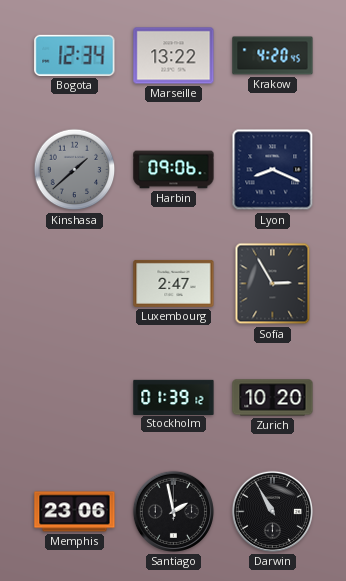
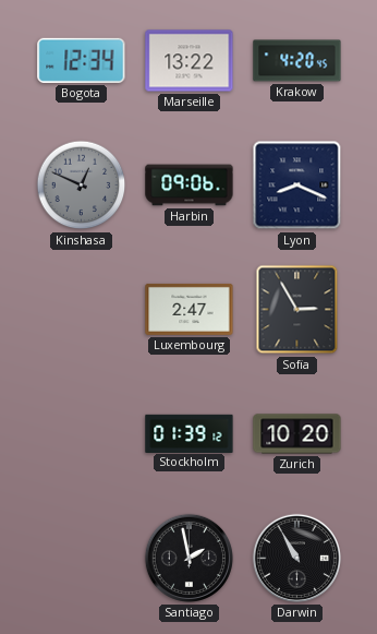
Kinshasa: 1:38 -> 12:49
Memphis: 23:06 -> none
